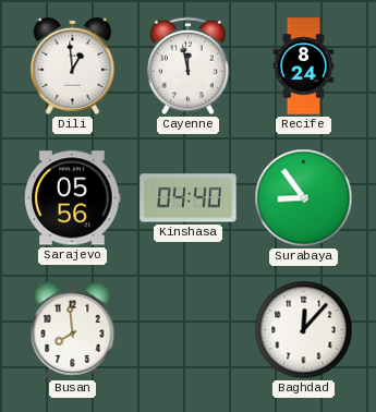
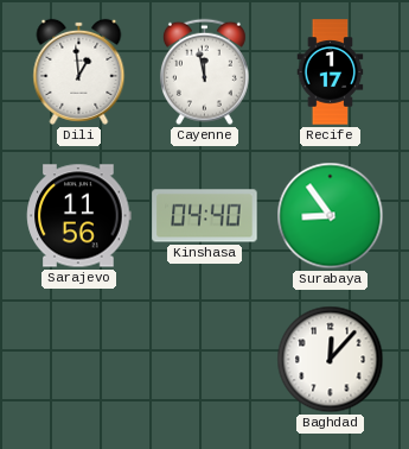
Recife: 8:24 -> 1:17
Sarajevo: 05:56 -> 11:56
Busan: 7:59 -> none
